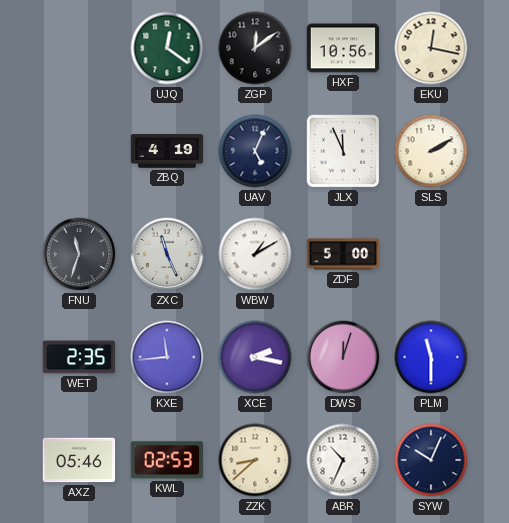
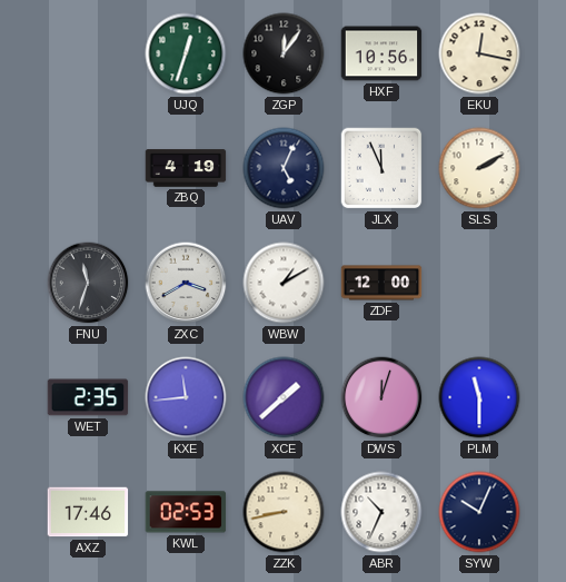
UJQ: 12:21 -> 12:33
ZGP: 12:09 -> 12:06
ZXC: 11:26 -> 3:40
ZDF: 5:00 -> 12:00
XCE: 2:17 -> 1:38
AXZ: 05:46 -> 17:46
ZZK: 8:38 -> 8:43
